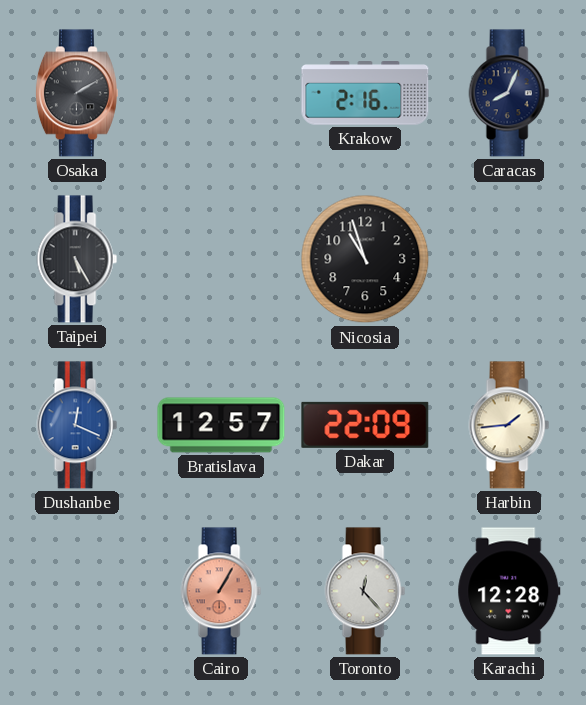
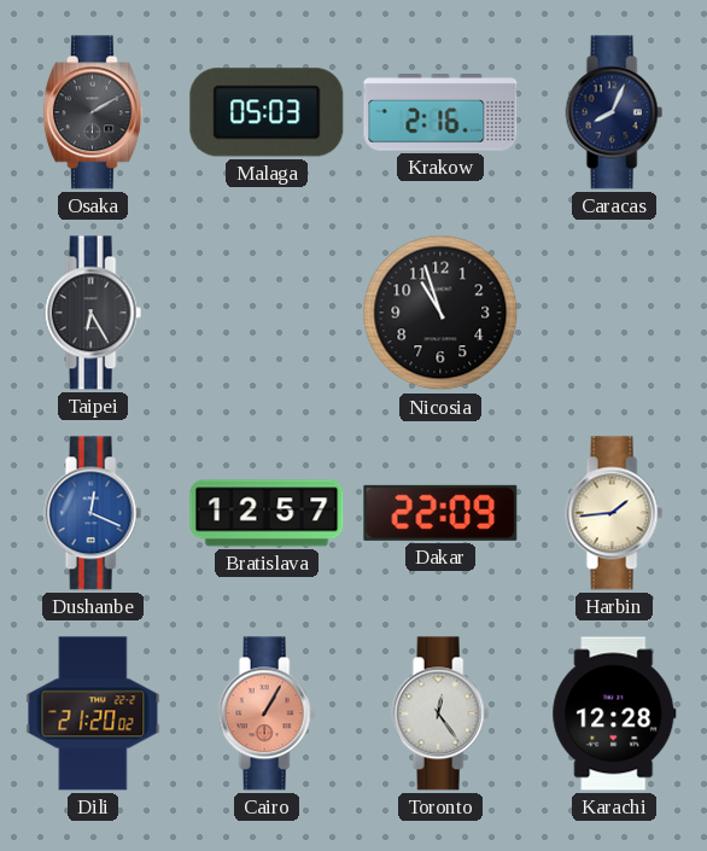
Malaga: none -> 05:03
Taipei: 5:25 -> 6:25
Dili: none -> 21:20
Toronto: 12:23 -> 12:24
